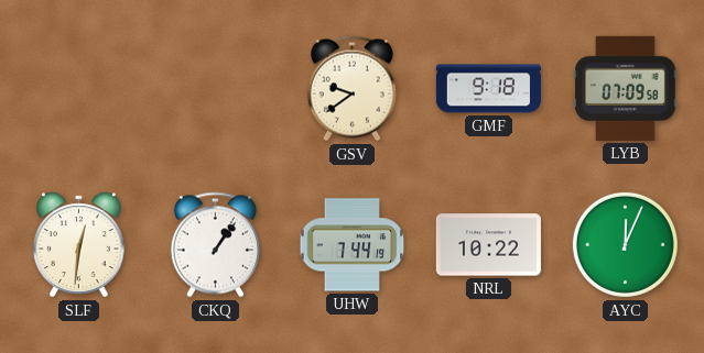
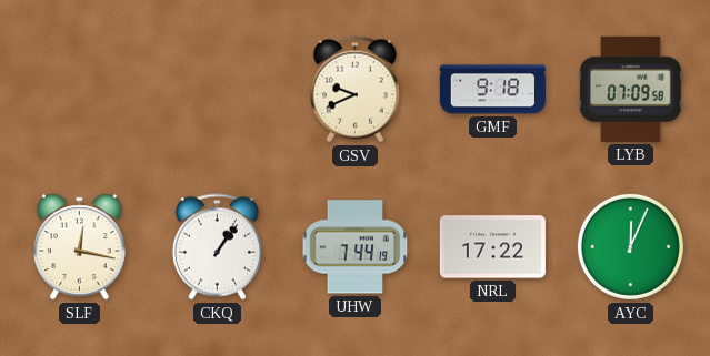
GSV: 9:39 -> 9:41
SLF: 12:31 -> 12:17
NRL: 10:22 -> 17:22
